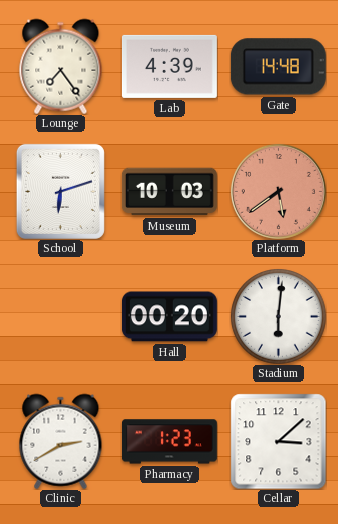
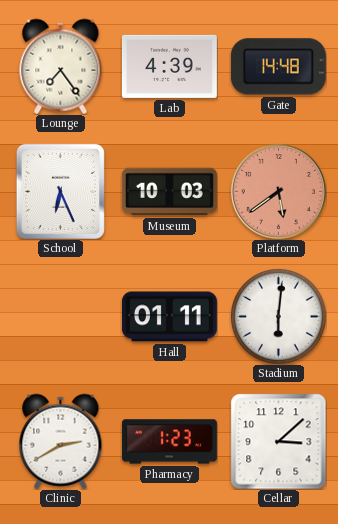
School: 6:12 -> 6:26
Hall: 00:20 -> 01:11
